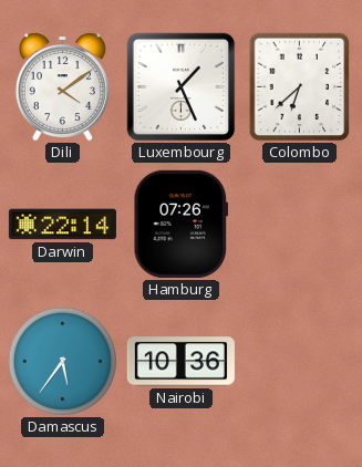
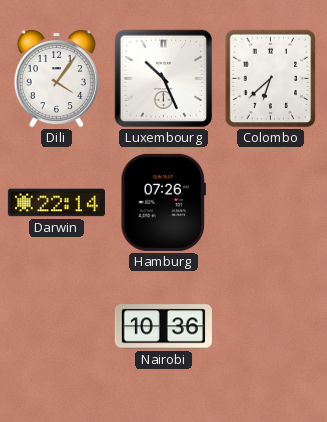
Dili: 4:09 -> 4:06
Luxembourg: 1:26 -> 10:26
Damascus: 5:36 -> none
